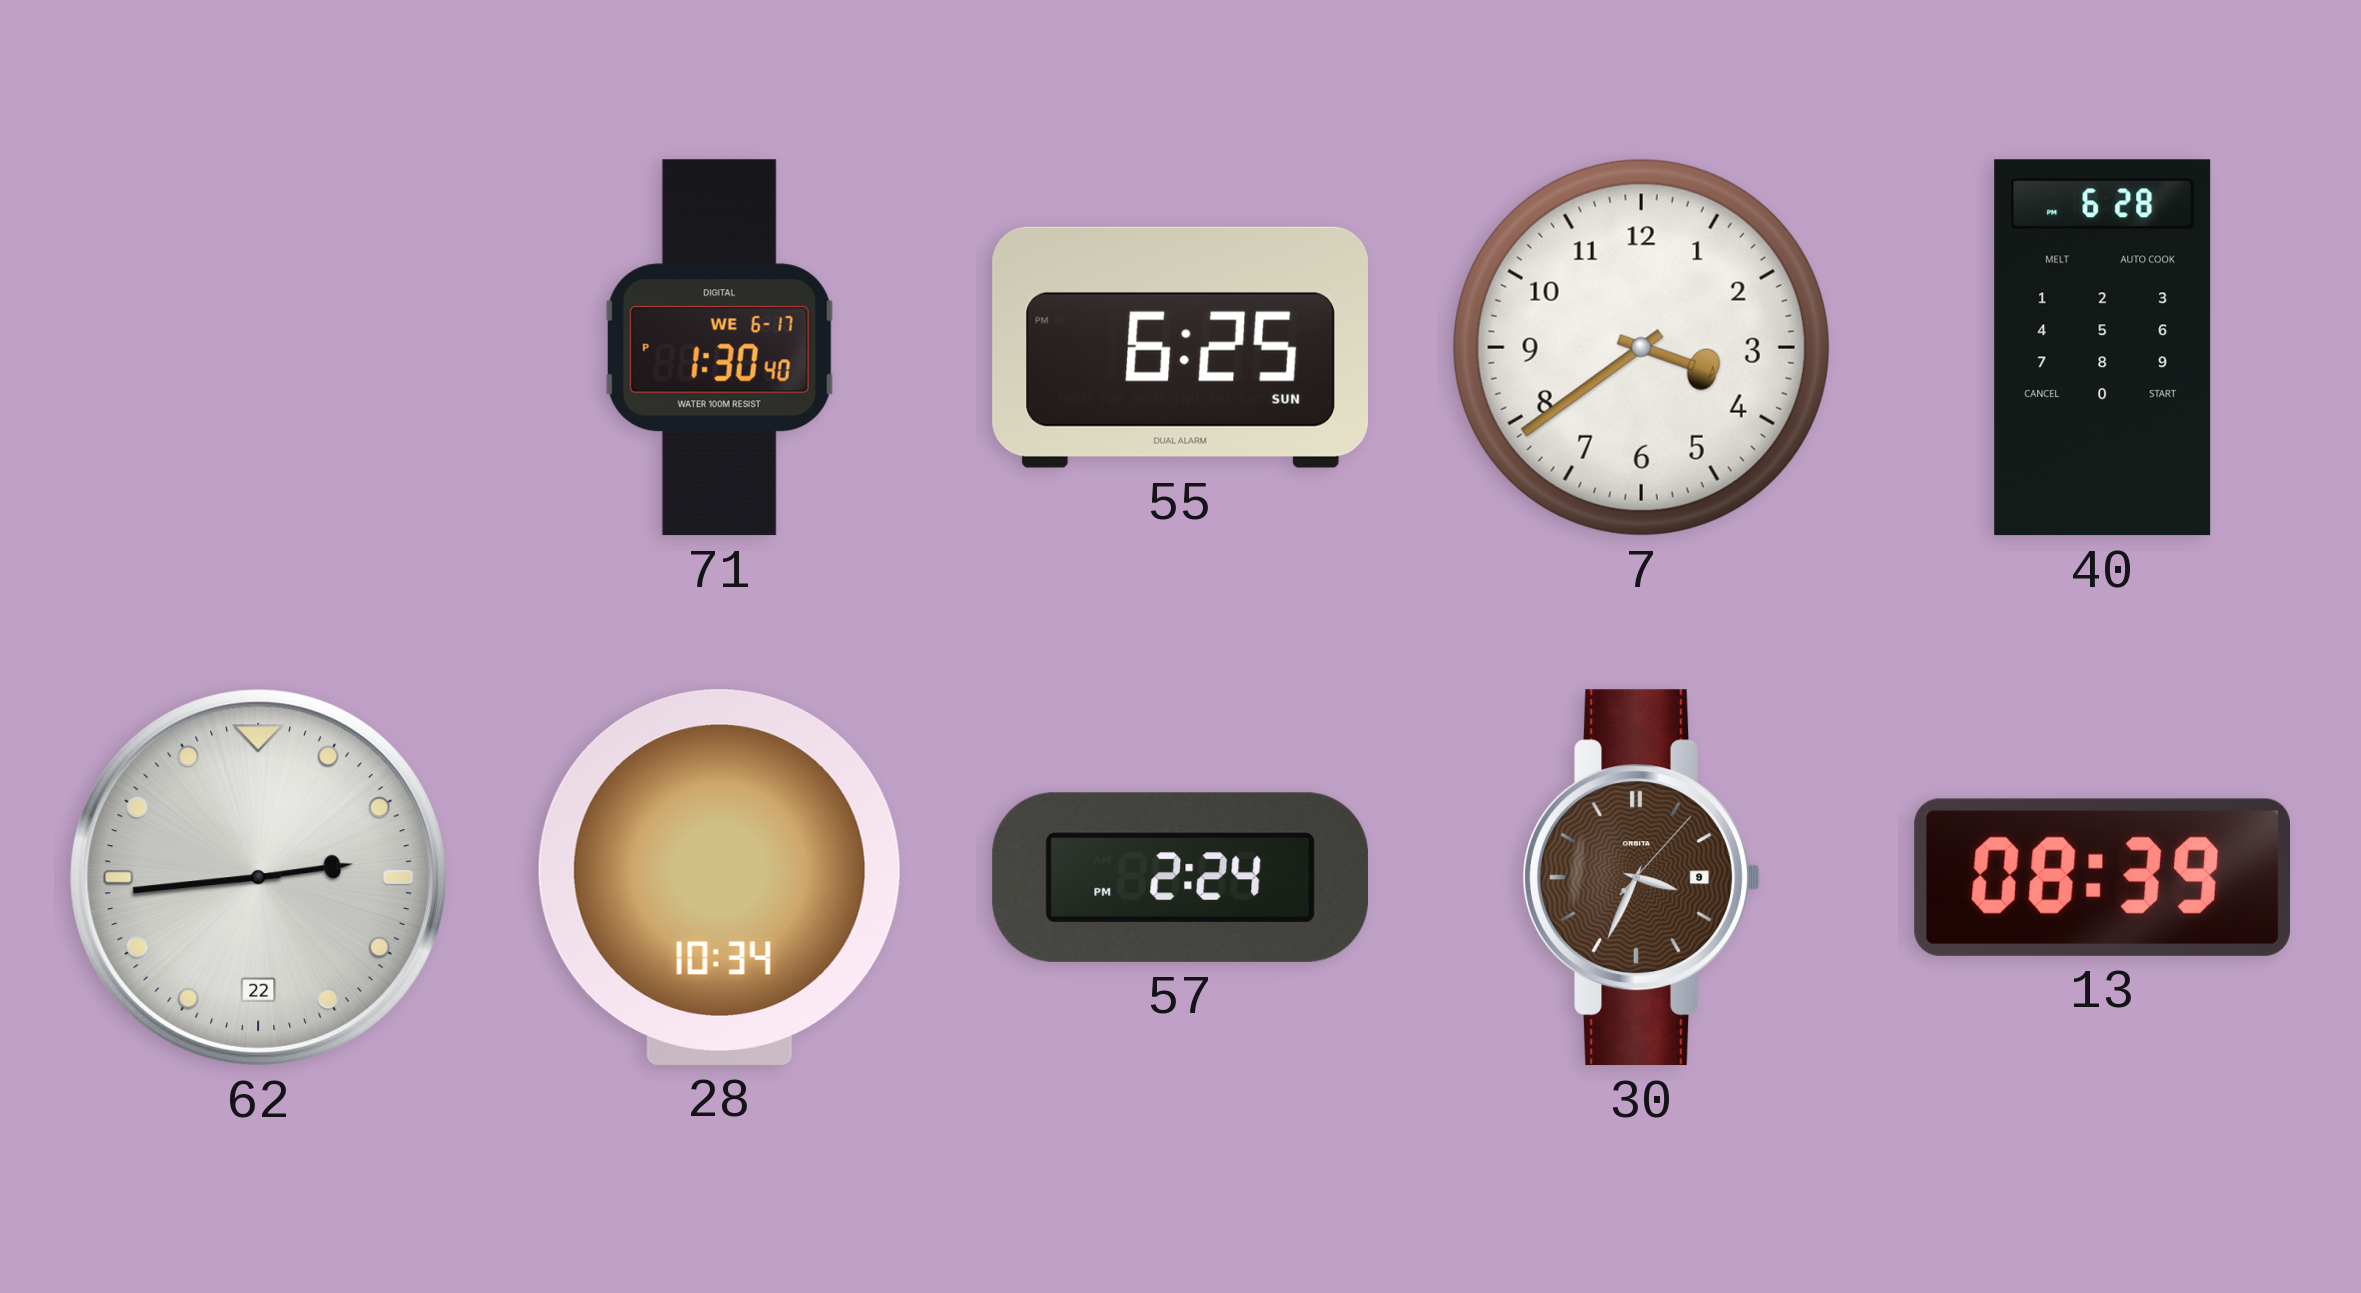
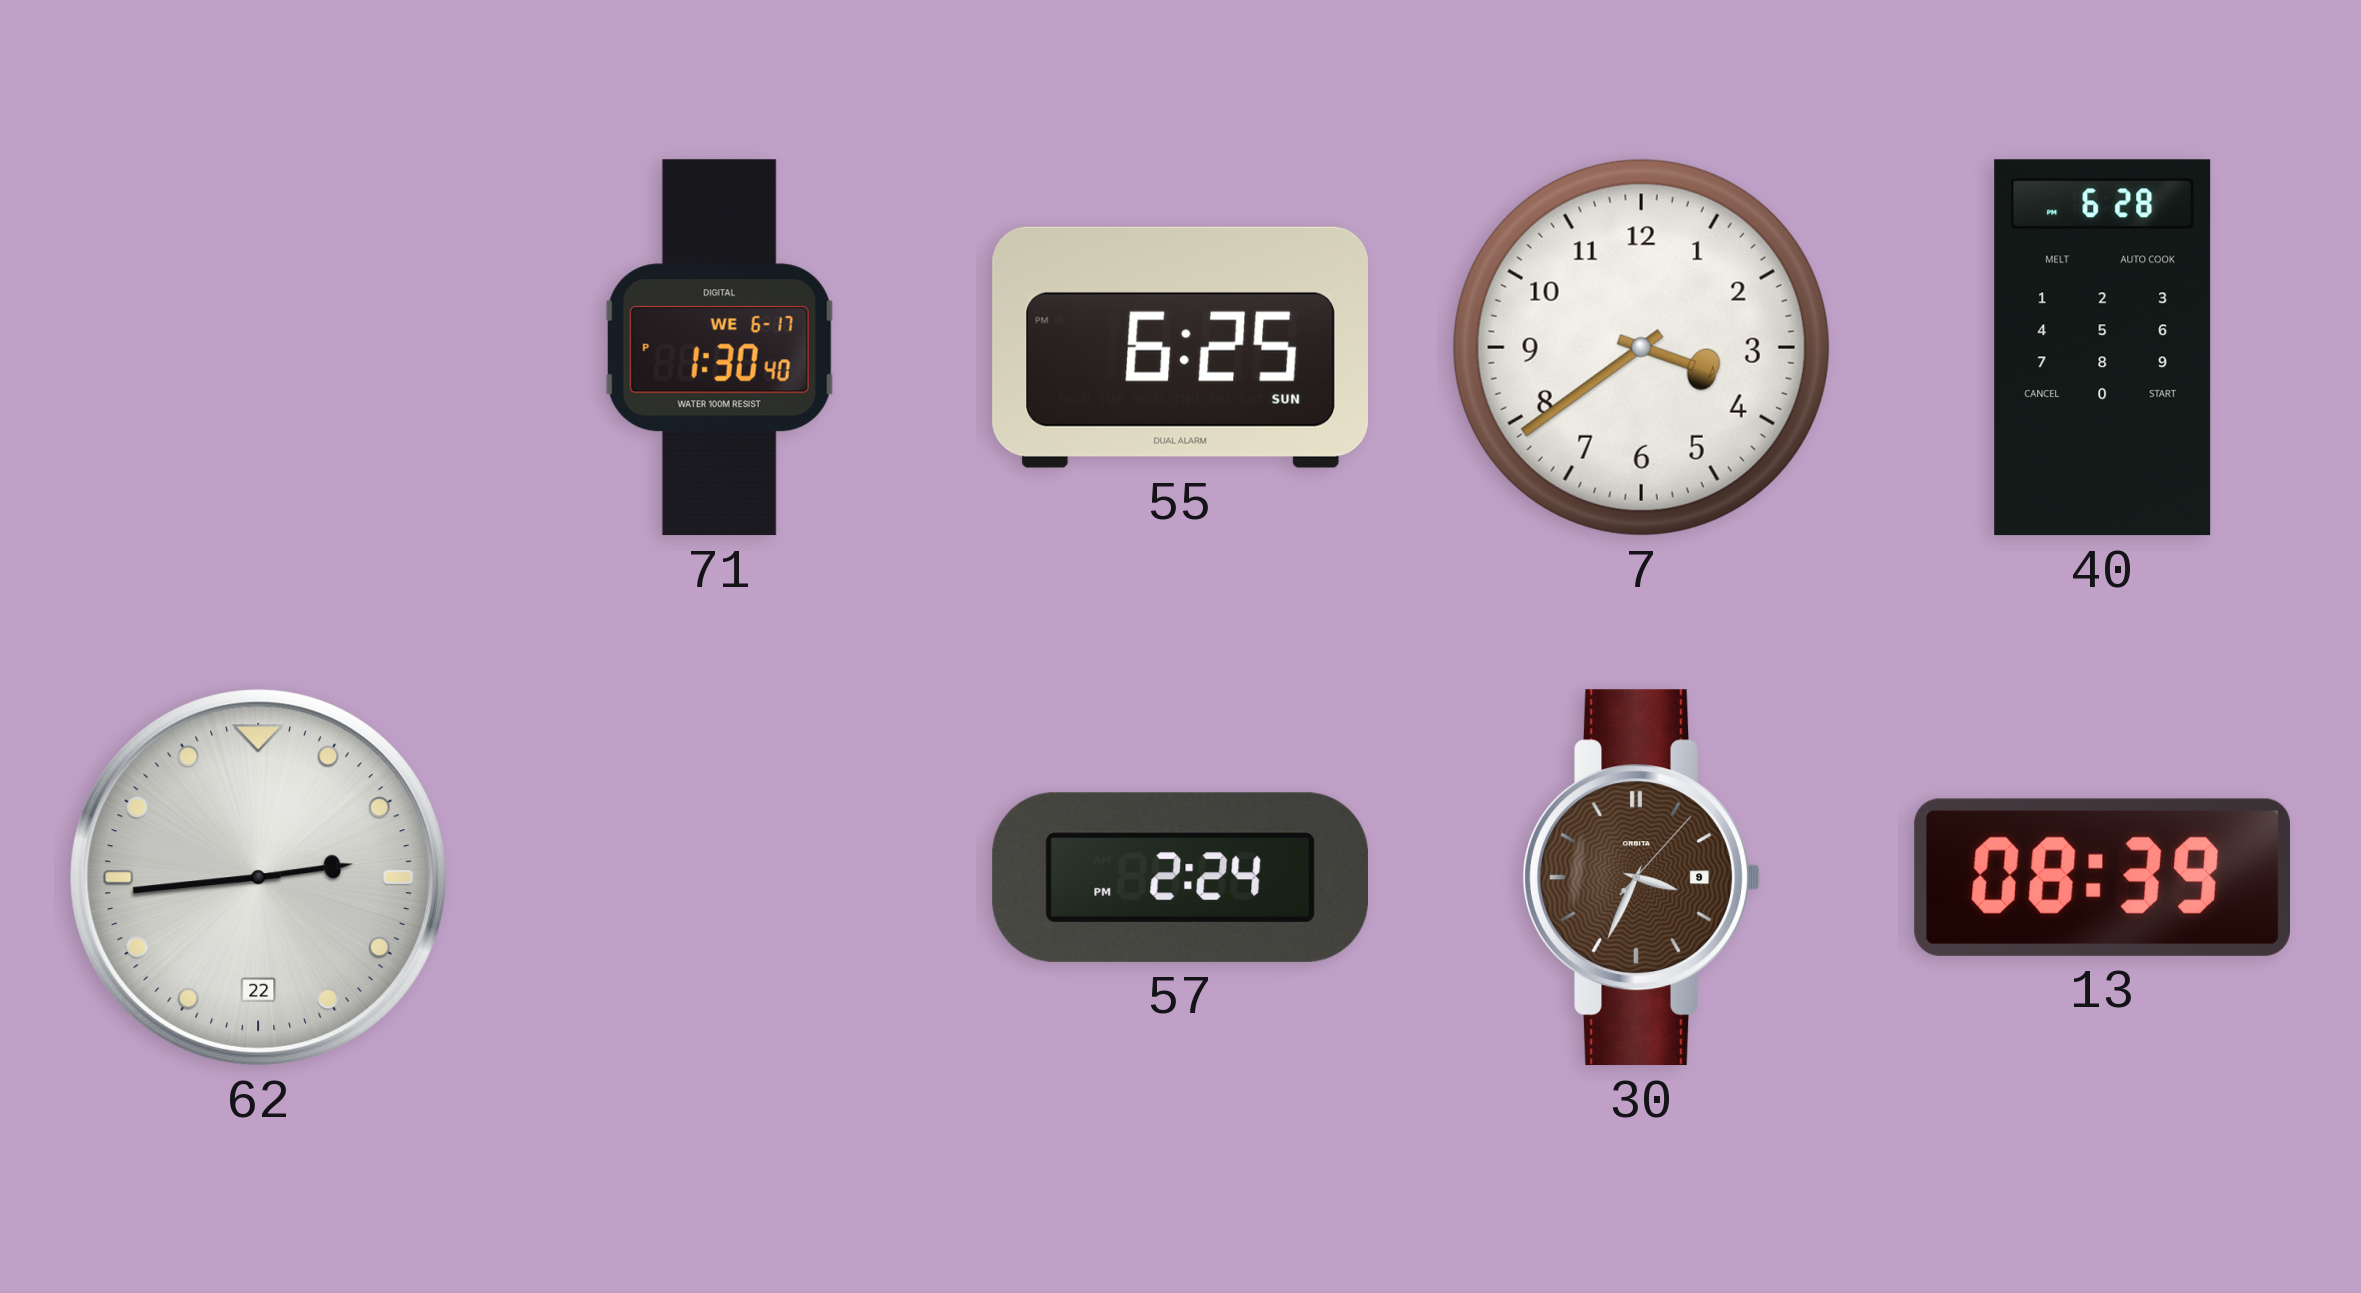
28: 10:34 -> none
